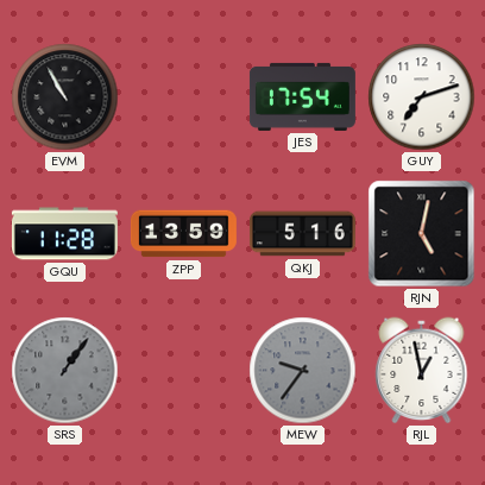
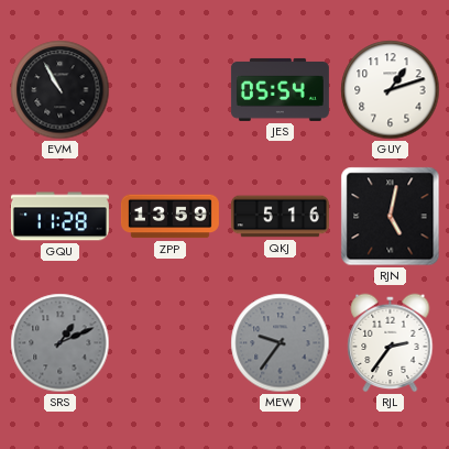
JES: 17:54 -> 05:54
GUY: 7:12 -> 1:12
SRS: 1:06 -> 1:11
RJL: 12:58 -> 2:36
